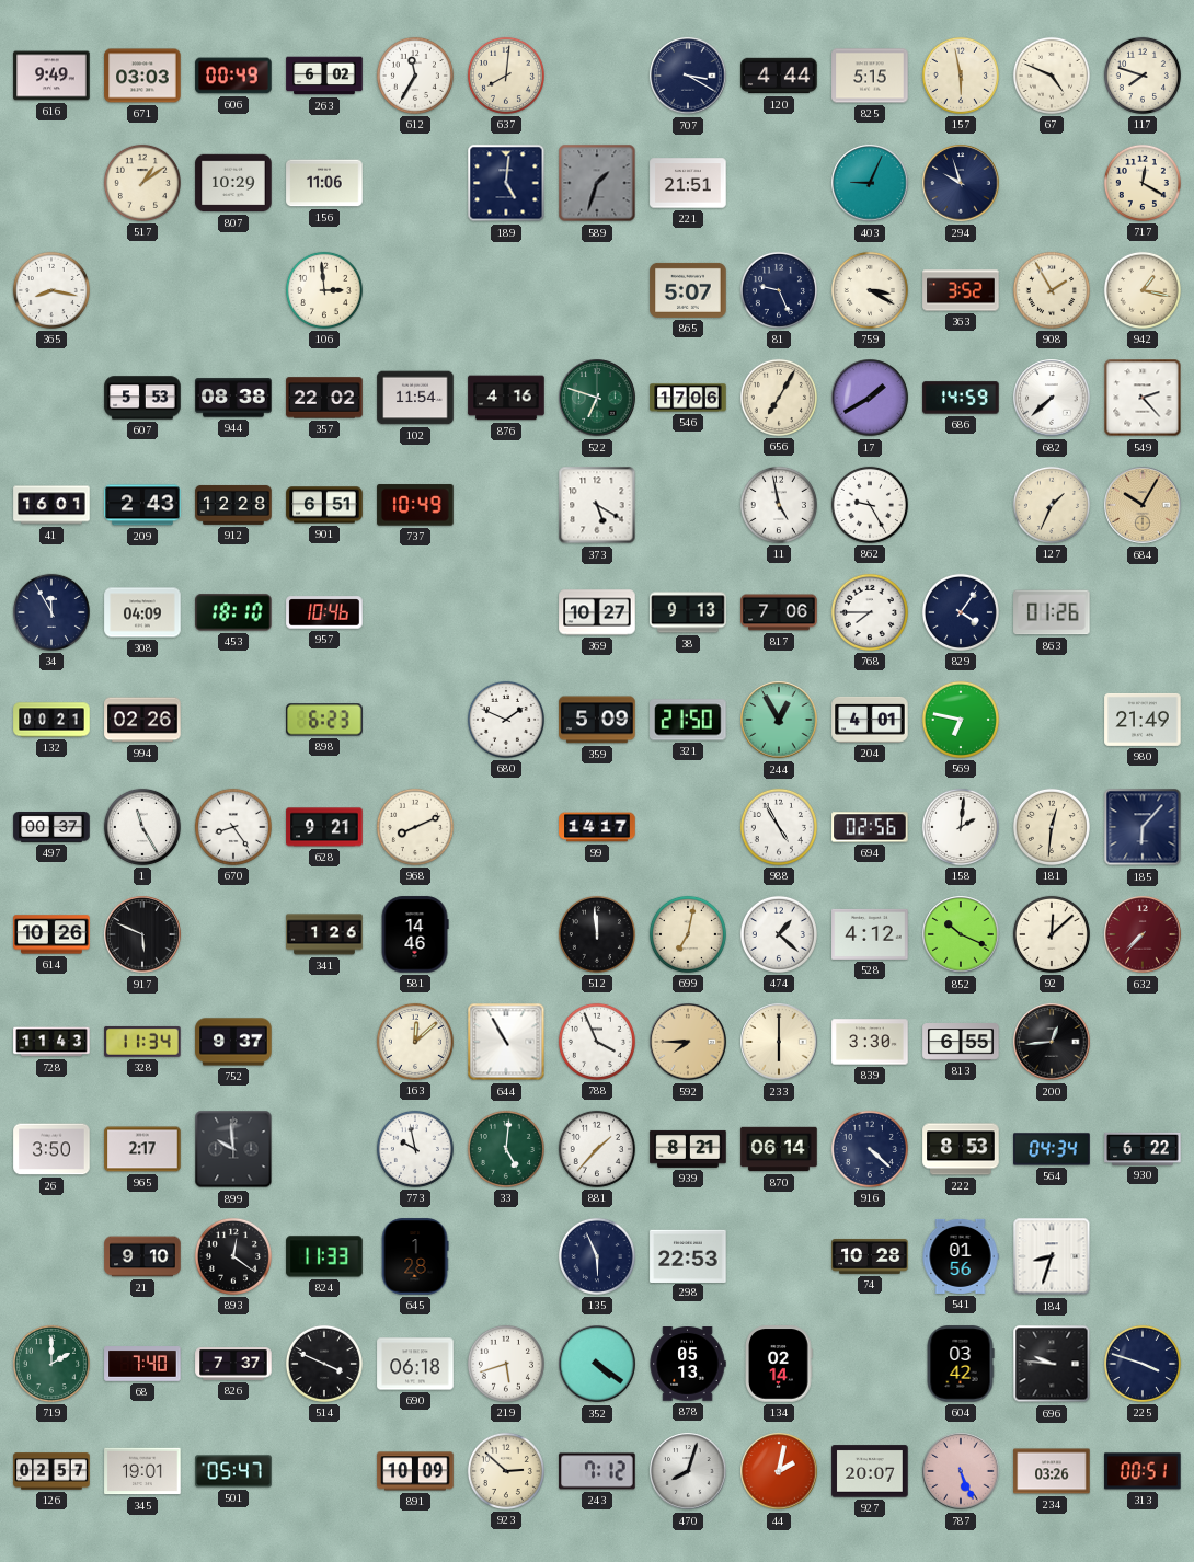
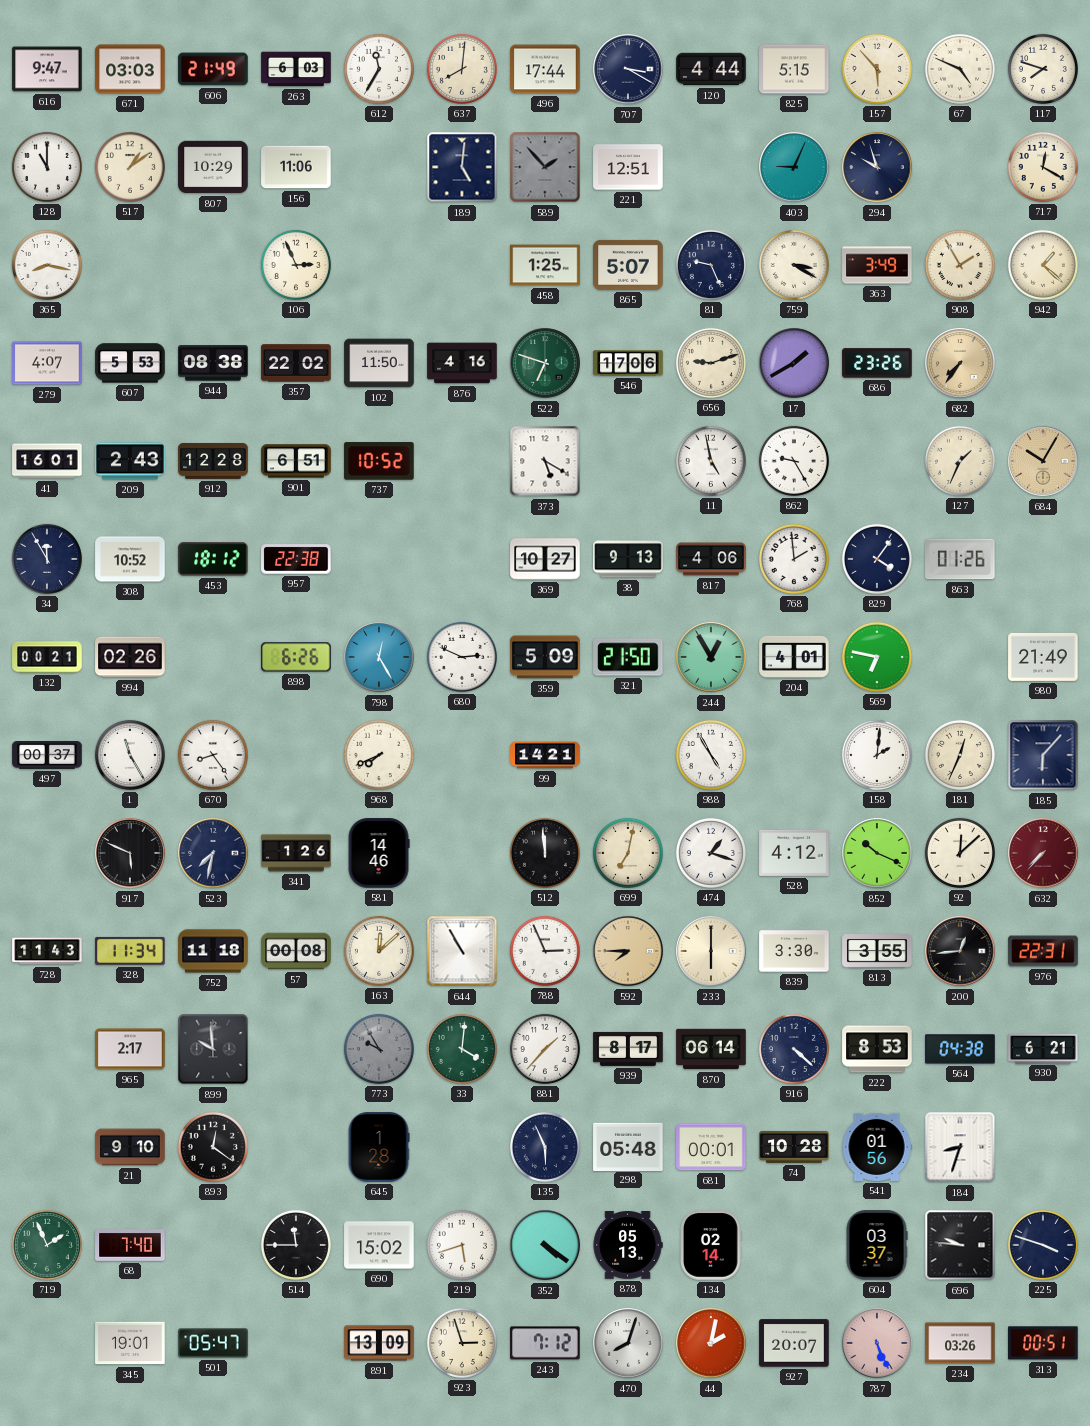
616: 9:49 -> 9:47
606: 00:49 -> 21:49
263: 6:02 -> 6:03
496: none -> 17:44
157: 5:58 -> 5:53
128: none -> 11:00
589: 1:33 -> 1:53
221: 21:51 -> 12:51
106: 2:59 -> 2:56
458: none -> 1:25
363: 3:52 -> 3:49
942: 1:17 -> 1:22
279: none -> 4:07
102: 11:54 -> 11:50
656: 7:05 -> 9:12
686: 14:59 -> 23:26
682: 7:38 -> 7:36
682 dial: white -> champagne
549: 2:23 -> none
737: 10:49 -> 10:52
308: 04:09 -> 10:52
453: 18:10 -> 18:12
957: 10:46 -> 22:38
817: 7:06 -> 4:06
768: 7:45 -> 1:59
898: 6:23 -> 6:26
798: none -> 12:25
680: 1:49 -> 2:49
628: 9:21 -> none
968: 8:11 -> 7:41
99: 14:17 -> 14:21
694: 02:56 -> none
181: 12:31 -> 12:34
614: 10:26 -> none
523: none -> 7:32
474: 1:22 -> 1:18
752: 9:37 -> 11:18
57: none -> 00:08
788: 3:56 -> 2:56
813: 6:55 -> 3:55
976: none -> 22:31
26: 3:50 -> none
773: 9:58 -> 9:55
773 dial: white -> grey
33: 5:01 -> 4:01
939: 8:21 -> 8:17
564: 04:34 -> 04:38
930: 6:22 -> 6:21
824: 11:33 -> none
298: 22:53 -> 05:48
681: none -> 00:01
719: 2:00 -> 1:56
826: 7:37 -> none
514: 3:49 -> 11:45
690: 06:18 -> 15:02
604: 03:42 -> 03:37
126: 02:57 -> none
891: 10:09 -> 13:09
923: 2:52 -> 2:57
